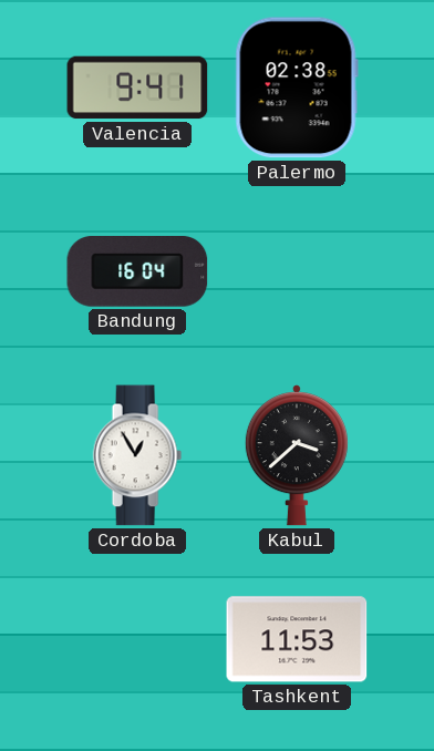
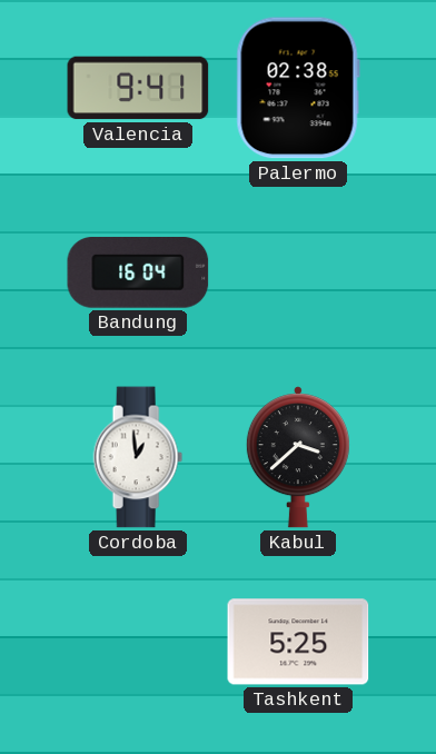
Cordoba: 12:55 -> 12:59
Tashkent: 11:53 -> 5:25
